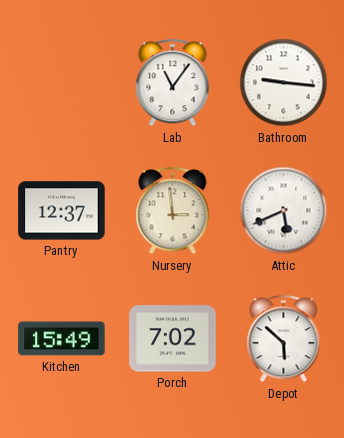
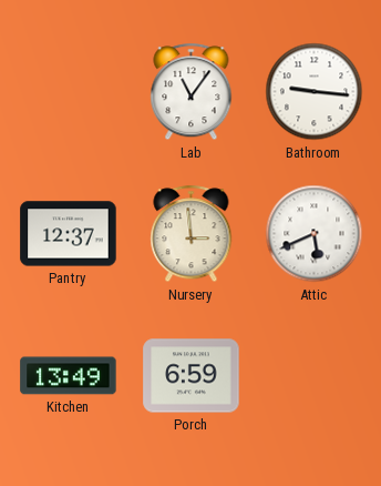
Kitchen: 15:49 -> 13:49
Porch: 7:02 -> 6:59
Depot: 5:52 -> none
